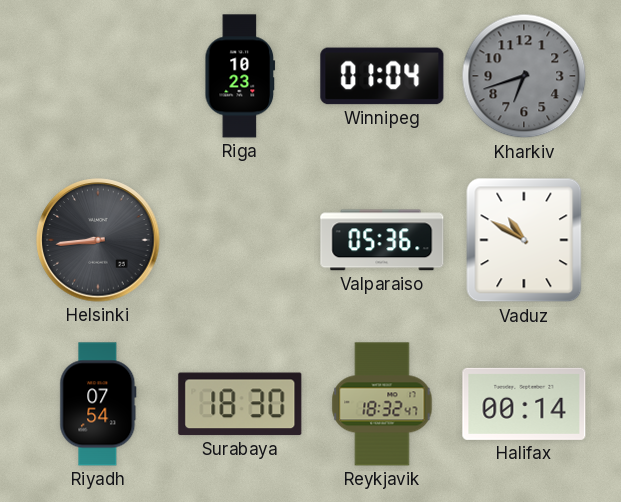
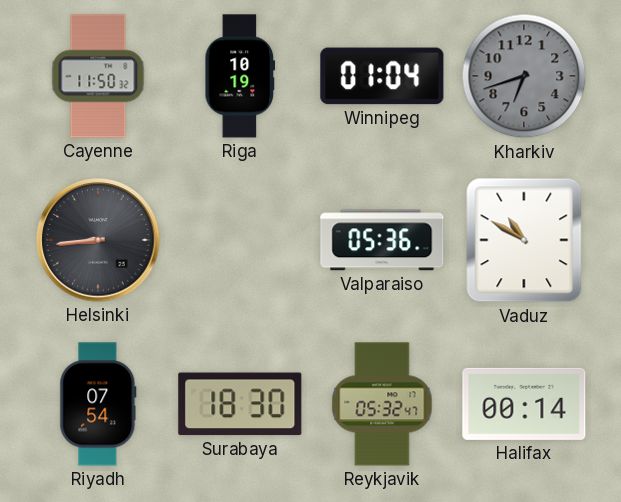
Cayenne: none -> 11:50
Riga: 10:23 -> 10:19
Reykjavik: 18:32 -> 05:32
